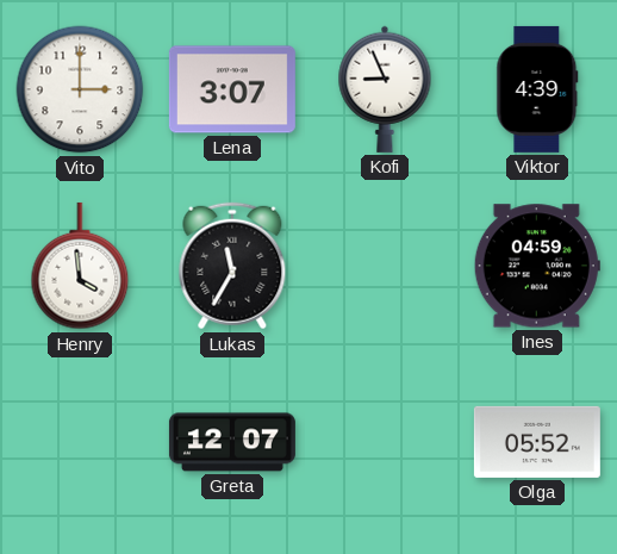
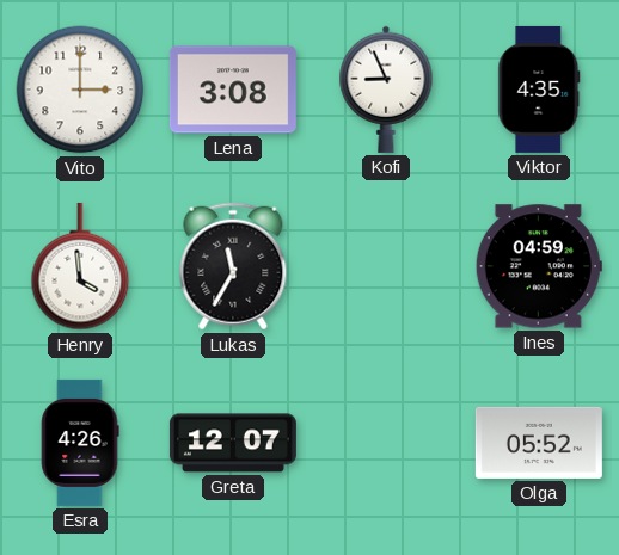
Lena: 3:07 -> 3:08
Viktor: 4:39 -> 4:35
Esra: none -> 4:26
